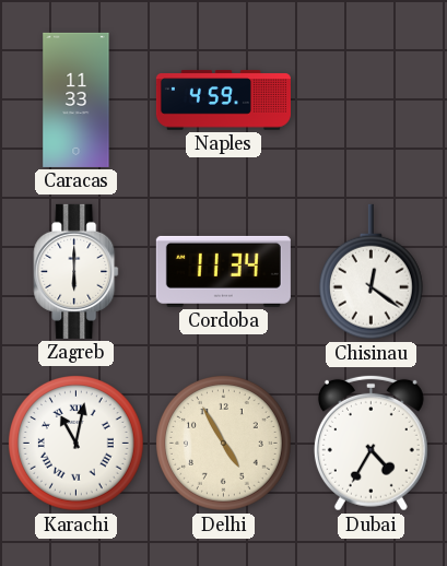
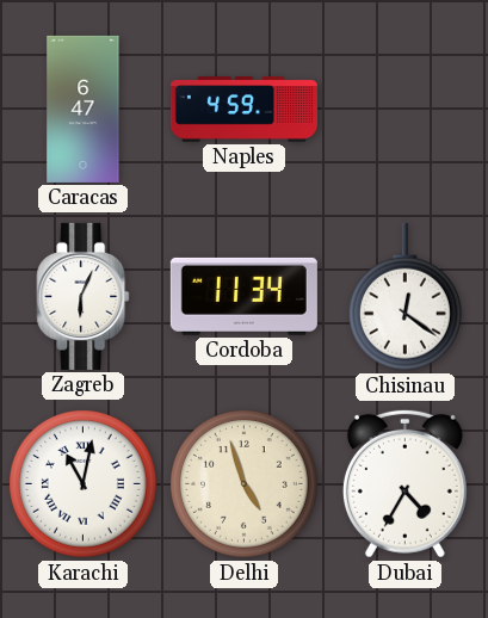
Caracas: 11:33 -> 6:47
Zagreb: 6:00 -> 6:04
Delhi: 4:55 -> 4:57
